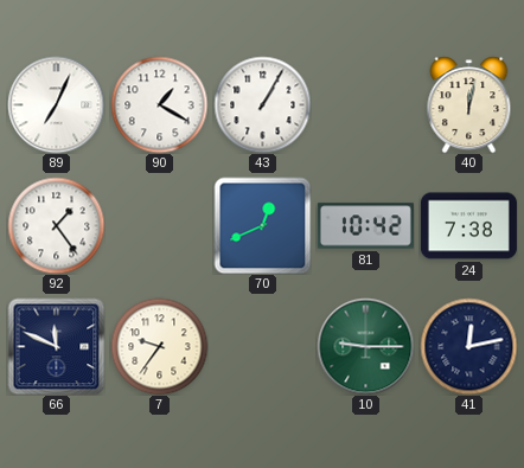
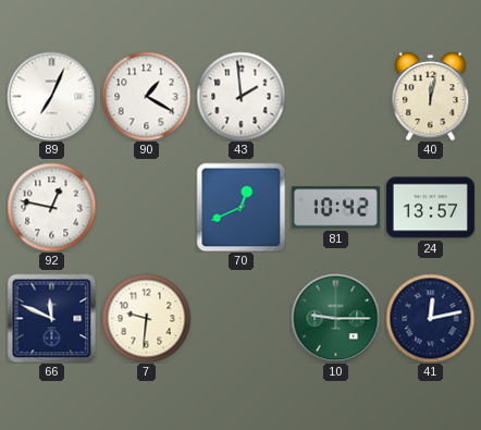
43: 1:05 -> 1:59
92: 1:24 -> 12:47
24: 7:38 -> 13:57
7: 9:36 -> 9:31
